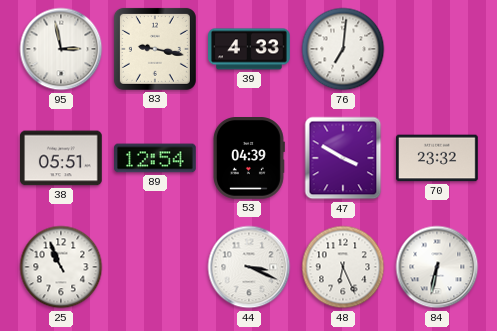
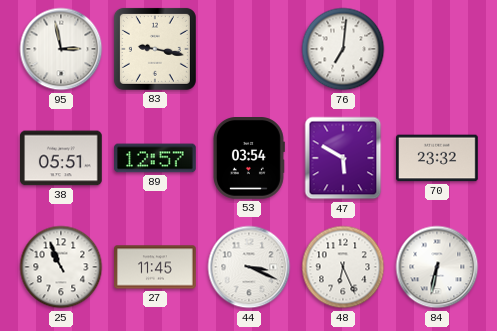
39: 4:33 -> none
89: 12:54 -> 12:57
53: 04:39 -> 03:54
47: 3:50 -> 5:50
27: none -> 11:45
